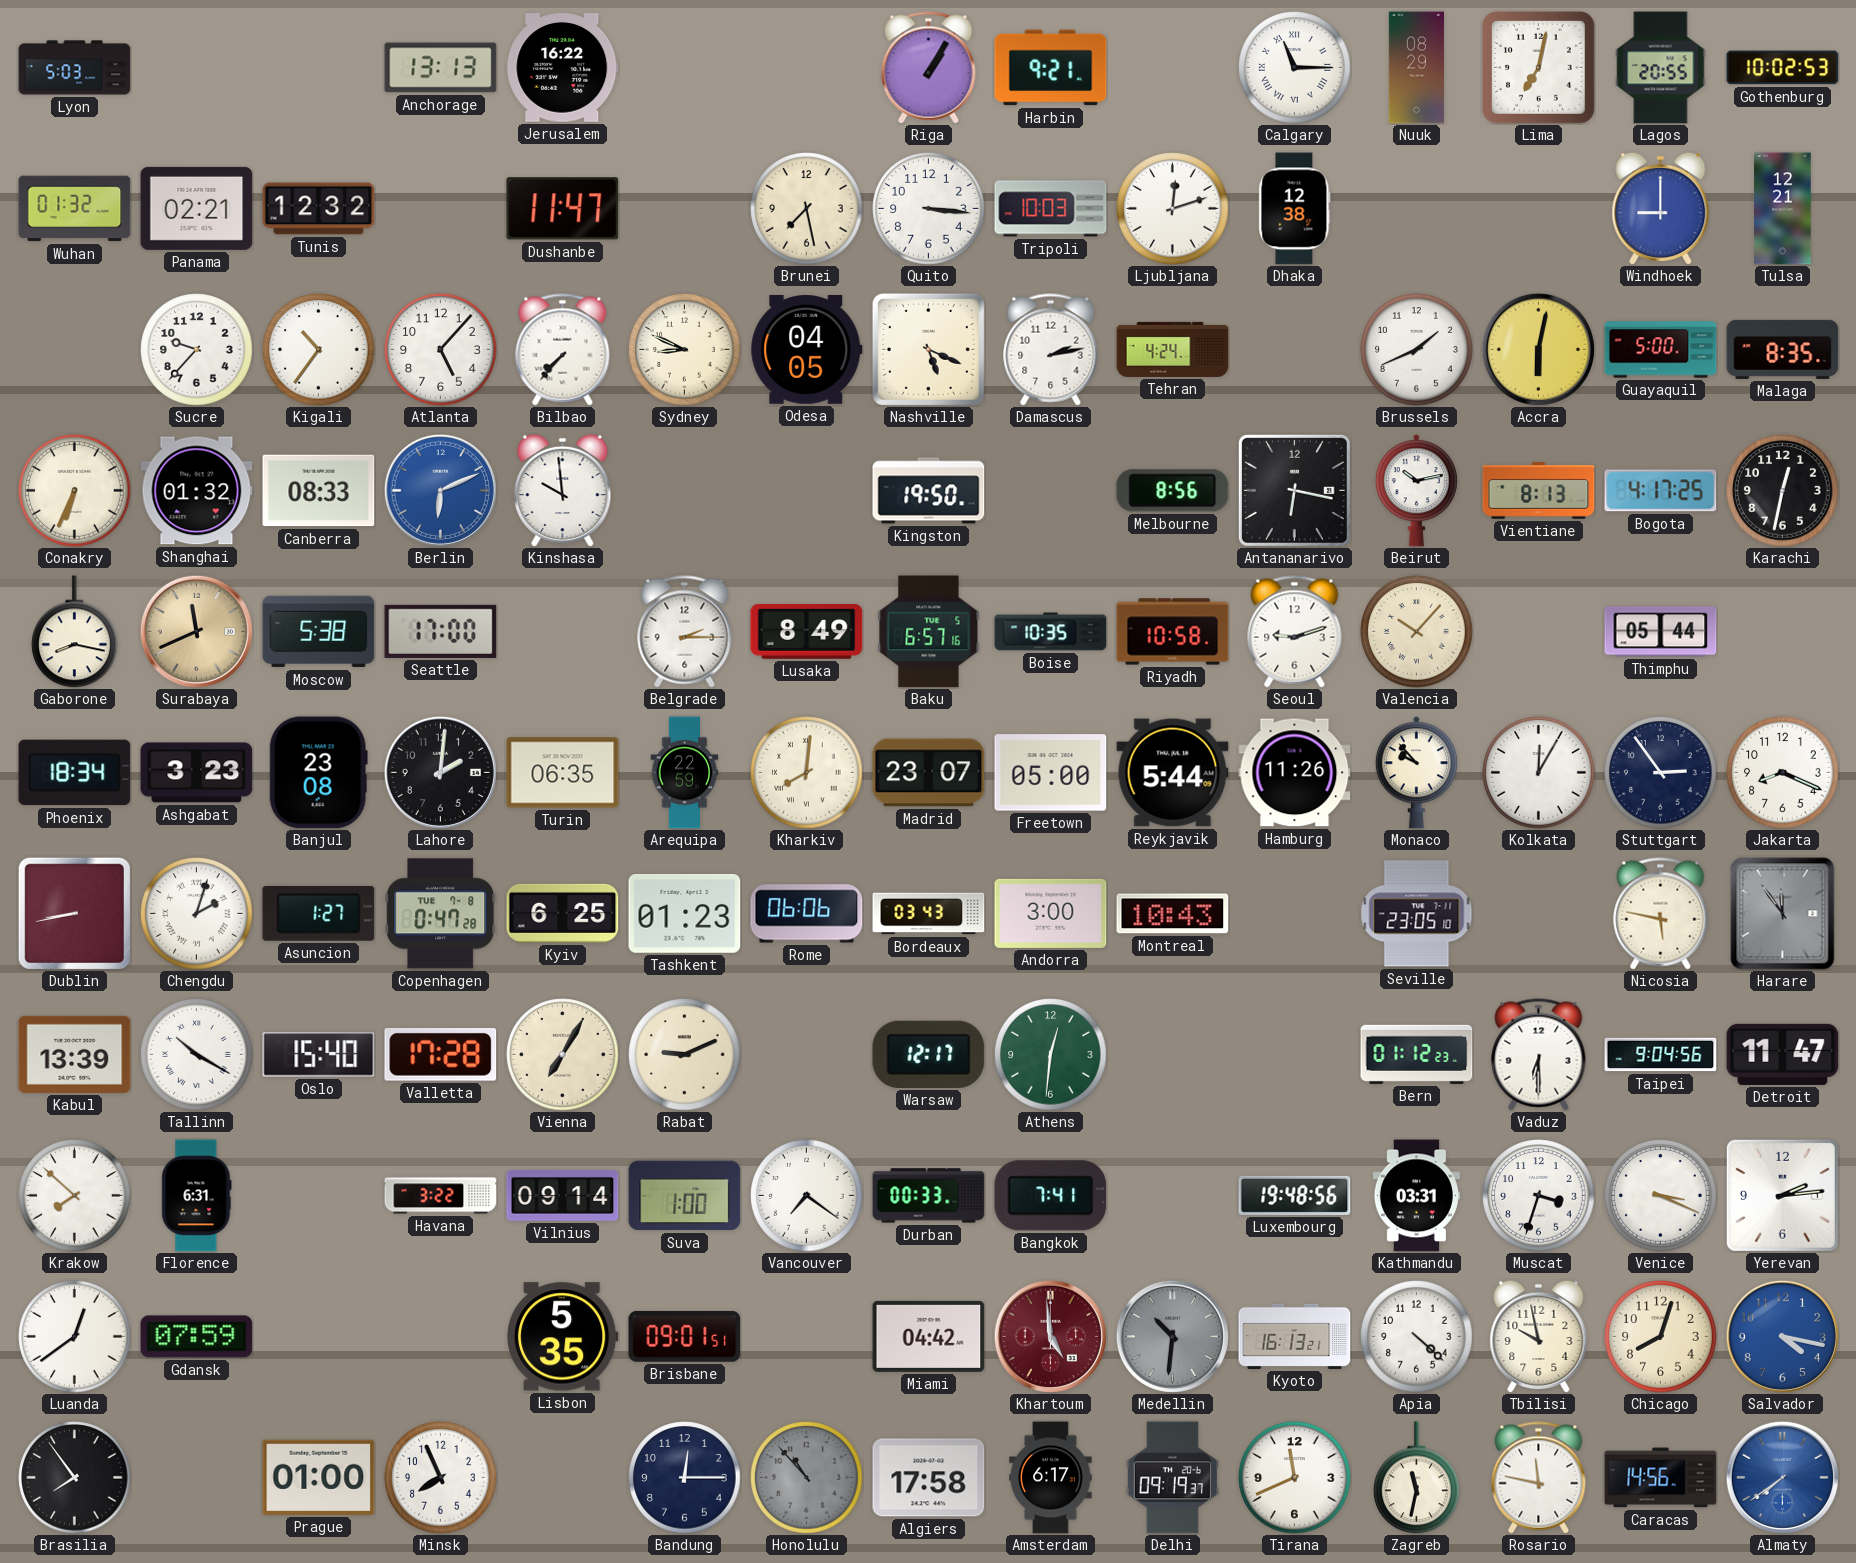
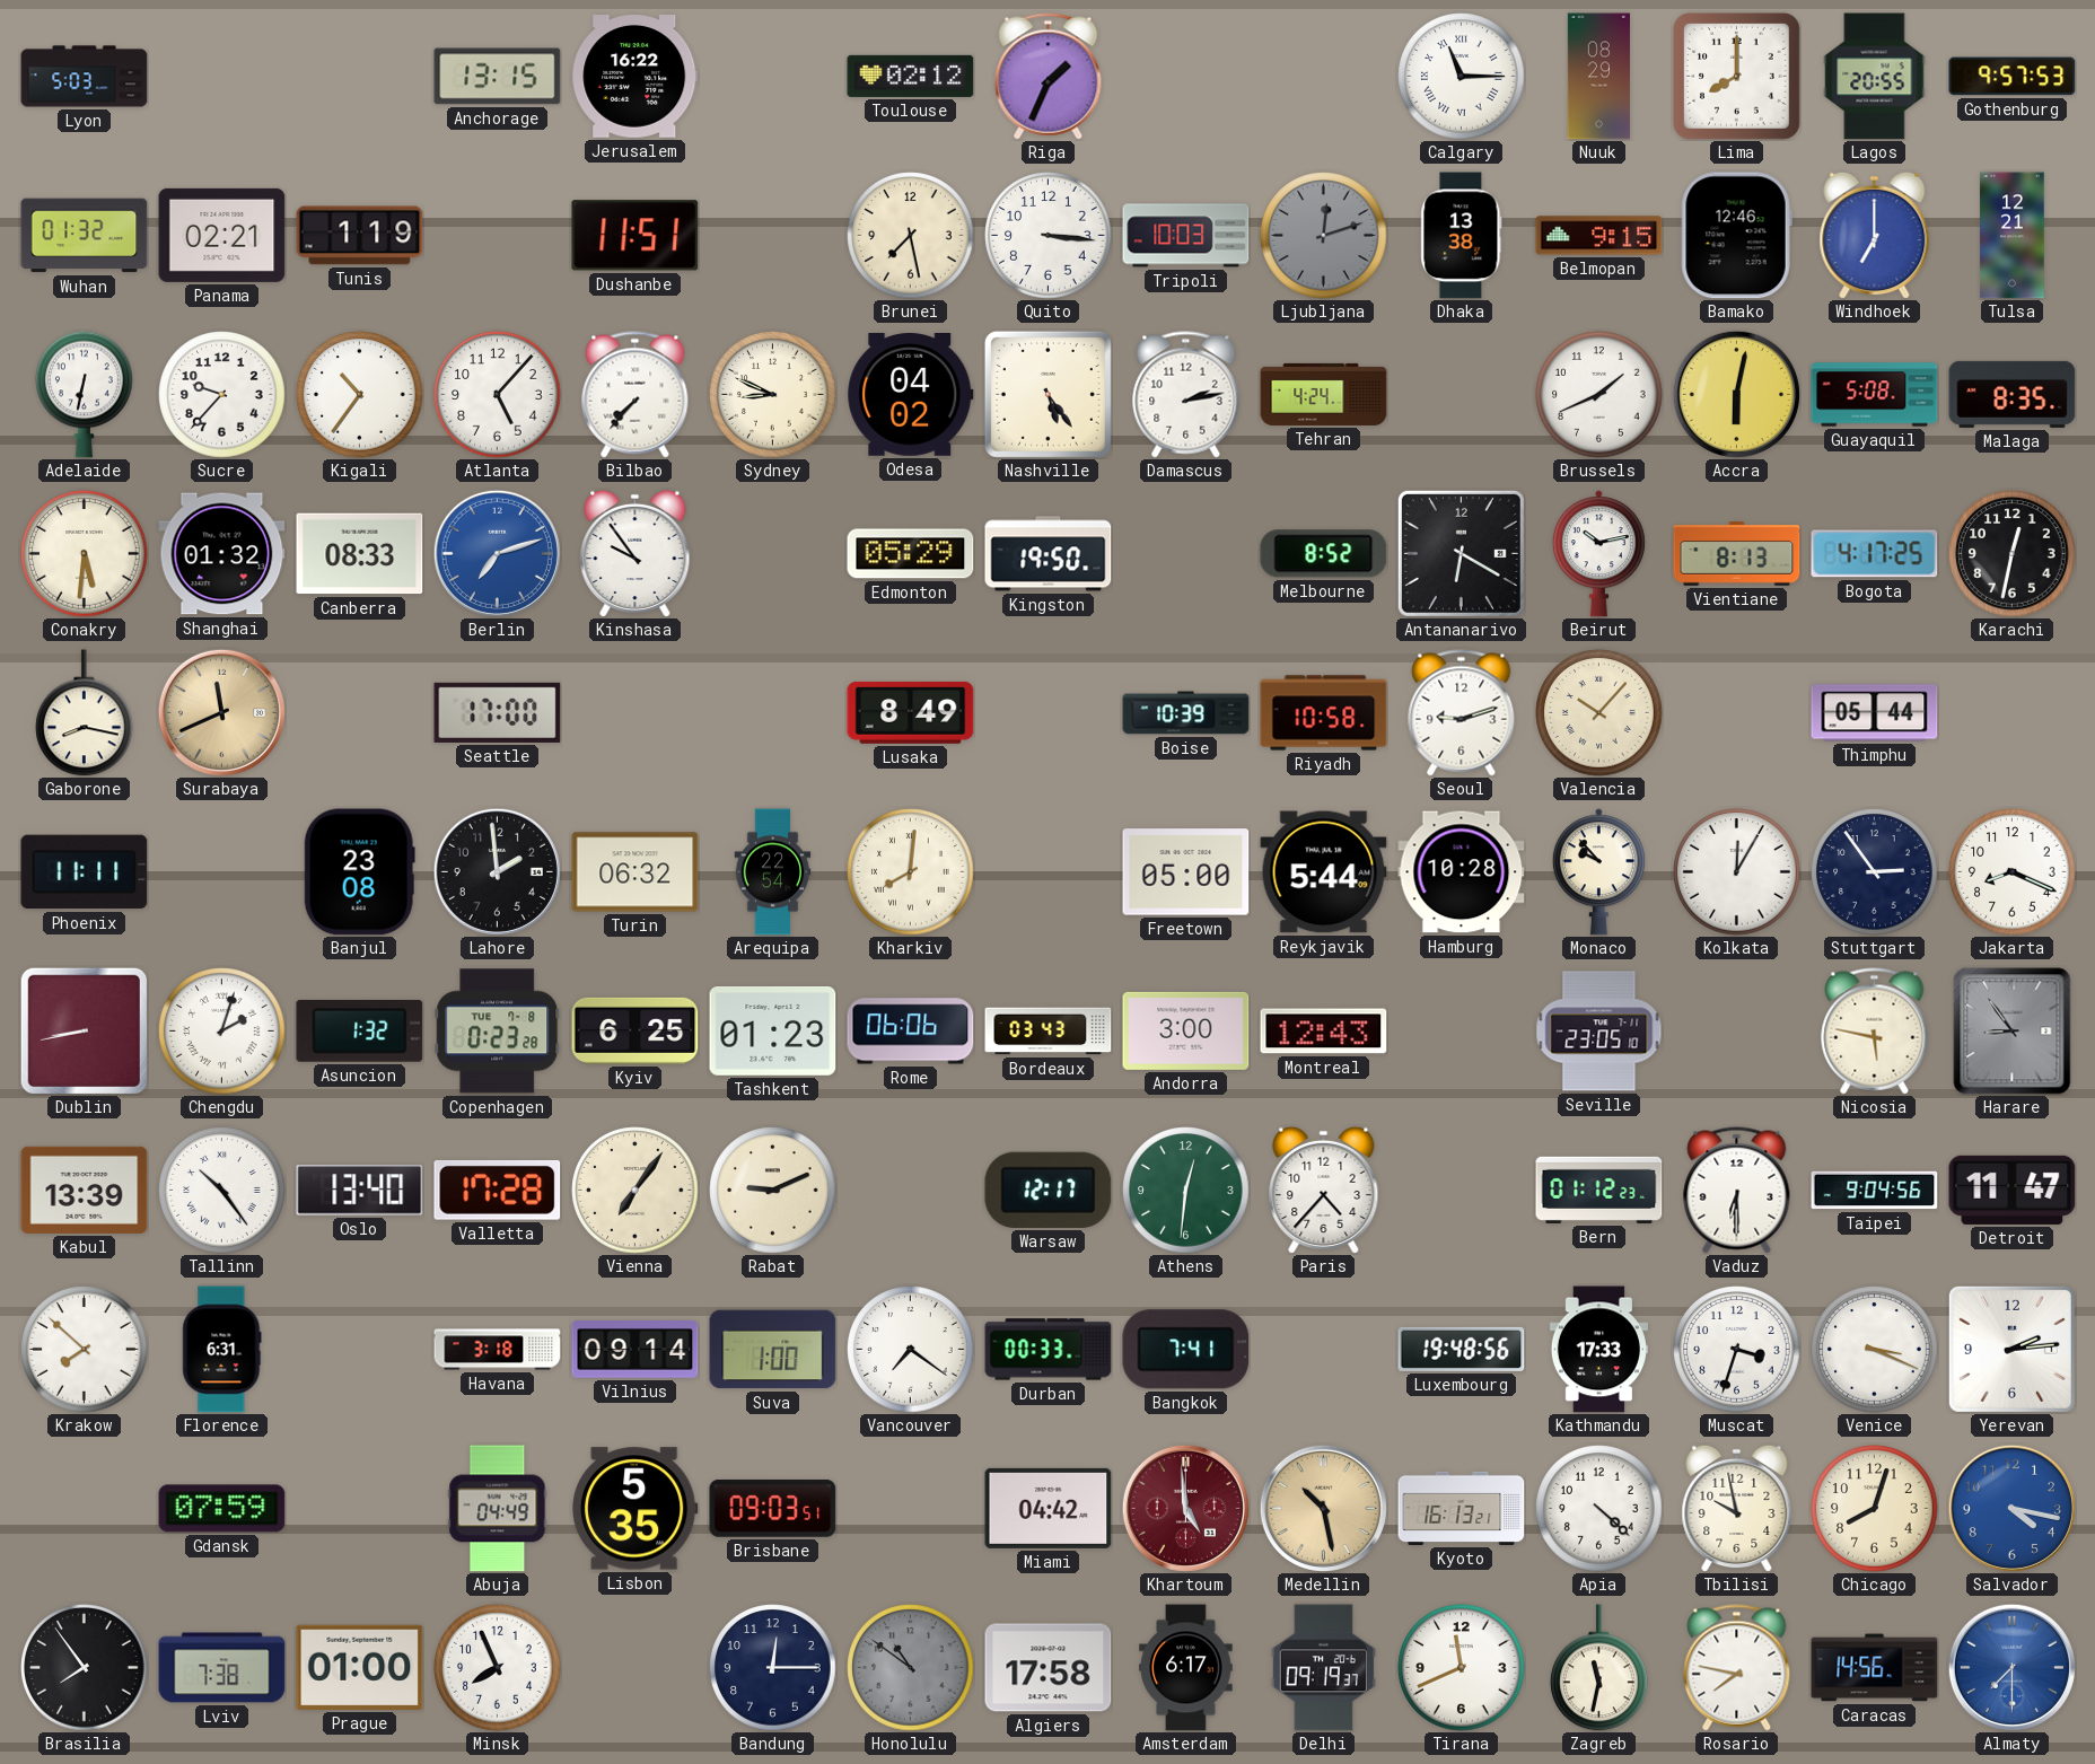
Anchorage: 13:13 -> 13:15
Toulouse: none -> 02:12
Riga: 1:05 -> 1:34
Harbin: 9:21 -> none
Lima: 7:02 -> 8:00
Gothenburg: 10:02 -> 9:57
Tunis: 12:32 -> 1:19
Dushanbe: 11:47 -> 11:51
Ljubljana dial: white -> grey
Dhaka: 12:38 -> 13:38
Belmopan: none -> 9:15
Bamako: none -> 12:46
Windhoek: 9:00 -> 7:00
Adelaide: none -> 6:32
Odesa: 04:05 -> 04:02
Nashville: 5:19 -> 5:24
Guayaquil: 5:00 -> 5:08
Conakry: 6:34 -> 5:31
Berlin: 6:11 -> 7:12
Kinshasa: 9:59 -> 9:54
Edmonton: none -> 05:29
Melbourne: 8:56 -> 8:52
Antananarivo: 6:17 -> 6:20
Moscow: 5:38 -> none
Belgrade: 2:15 -> none
Baku: 6:57 -> none
Boise: 10:35 -> 10:39
Phoenix: 18:34 -> 11:11
Ashgabat: 3:23 -> none
Lahore: 2:01 -> 1:59
Turin: 06:35 -> 06:32
Arequipa: 22:59 -> 22:54
Madrid: 23:07 -> none
Hamburg: 11:26 -> 10:28
Asuncion: 1:27 -> 1:32
Copenhagen: 0:47 -> 0:23
Montreal: 10:43 -> 12:43
Harare: 11:54 -> 8:54
Tallinn: 10:20 -> 10:24
Oslo: 15:40 -> 13:40
Vienna: 7:05 -> 7:06
Paris: none -> 4:37
Havana: 3:22 -> 3:18
Kathmandu: 03:31 -> 17:33
Luanda: 12:39 -> none
Abuja: none -> 04:49
Brisbane: 09:01 -> 09:03
Medellin: 10:31 -> 10:28
Medellin dial: grey -> champagne
Lviv: none -> 7:38
Honolulu: 10:53 -> 10:51
Rosario: 11:47 -> 7:47
Almaty: 7:39 -> 7:30
